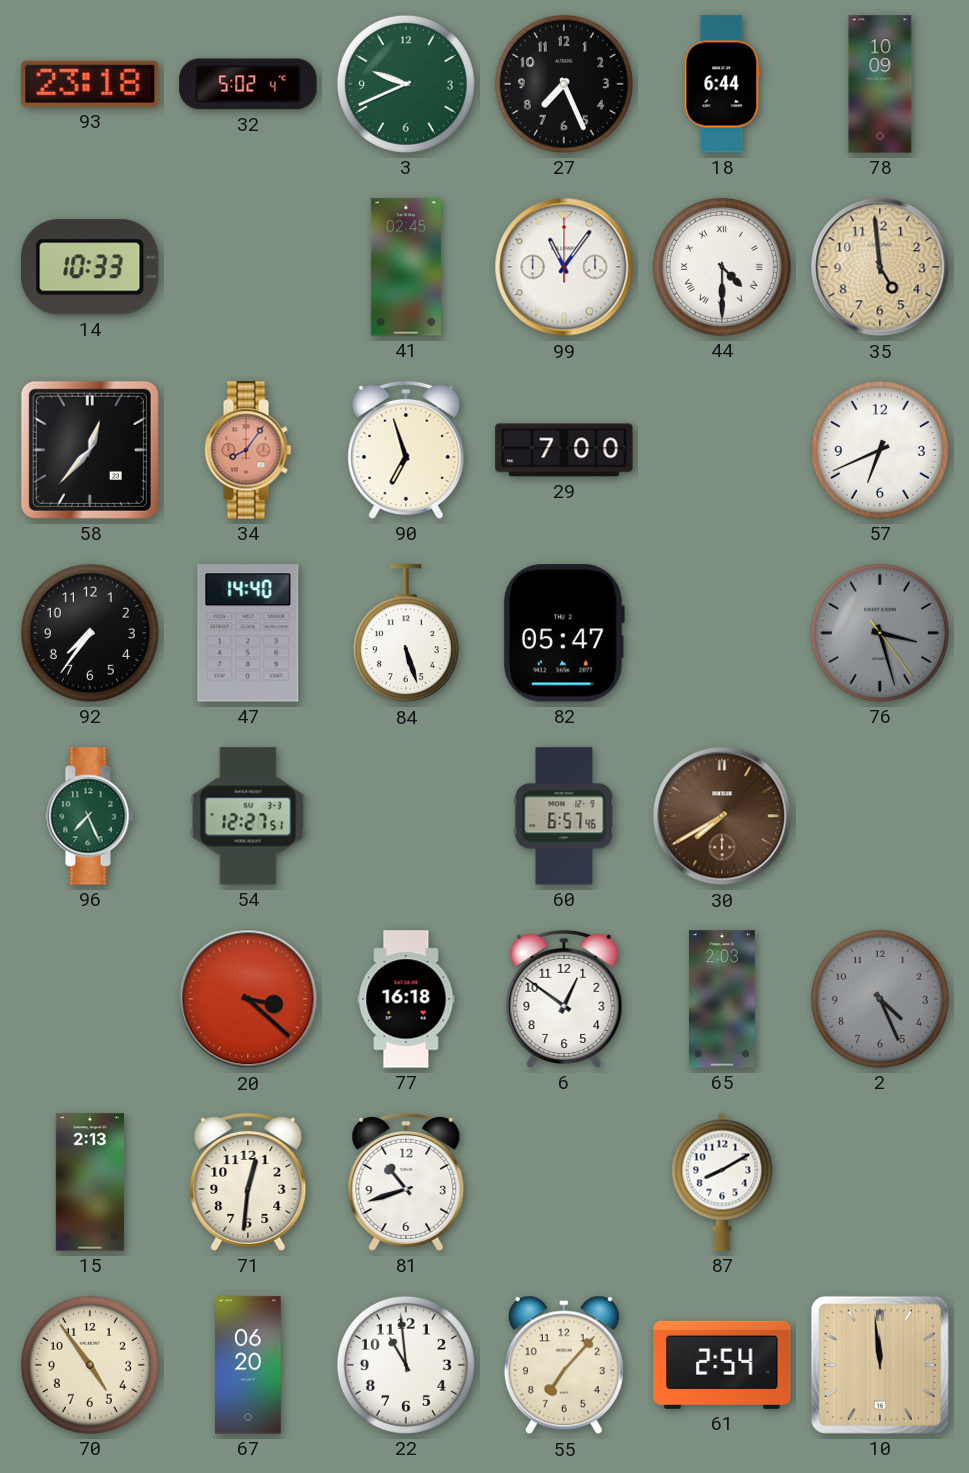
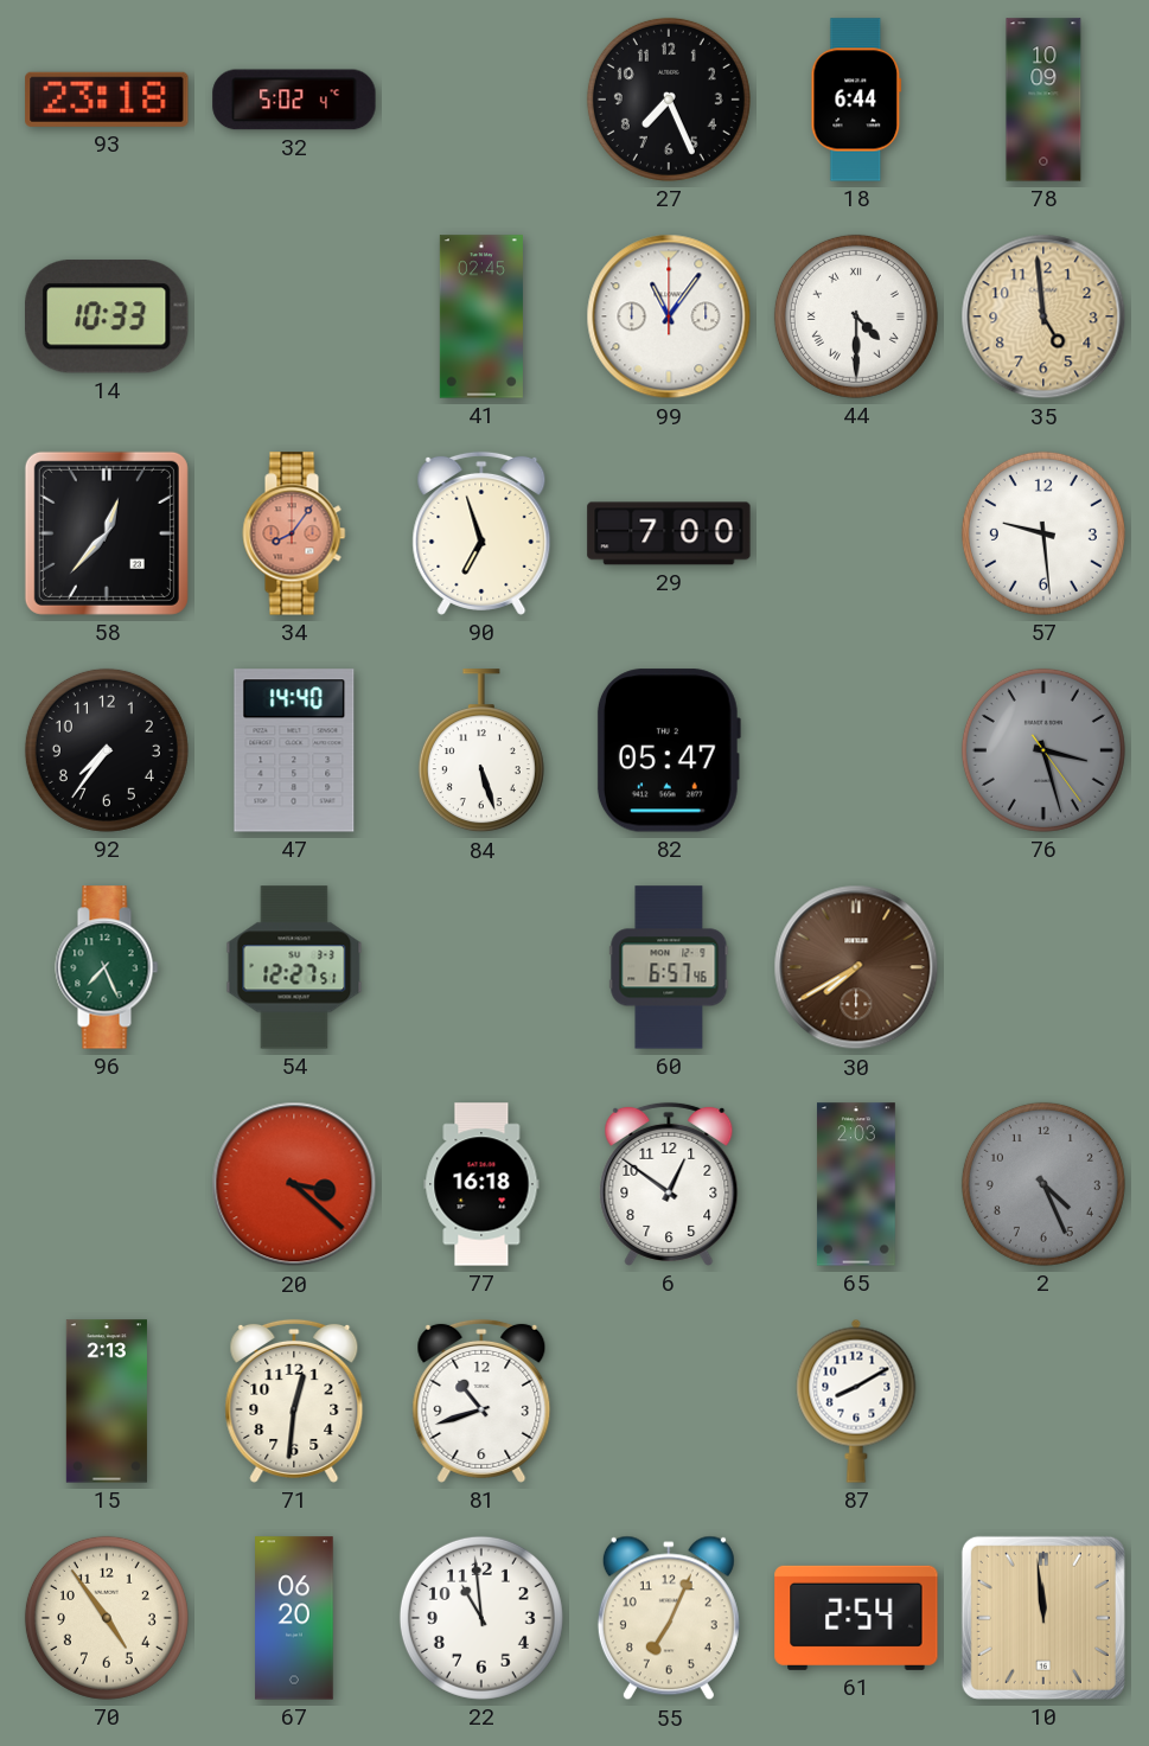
3: 9:41 -> none
57: 6:41 -> 9:29
55: 7:07 -> 7:04
